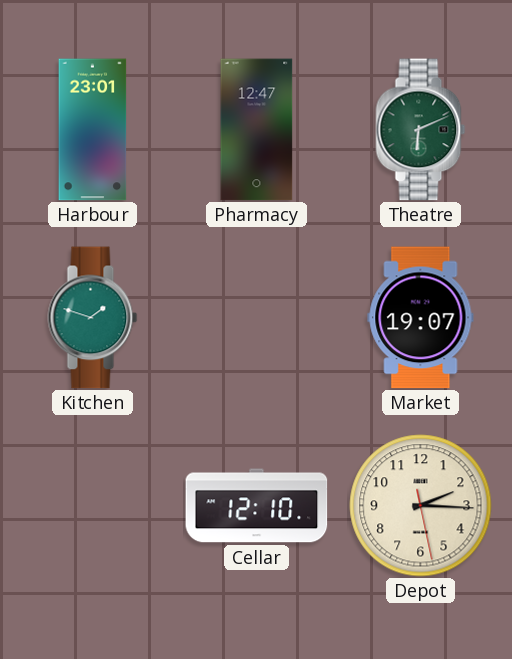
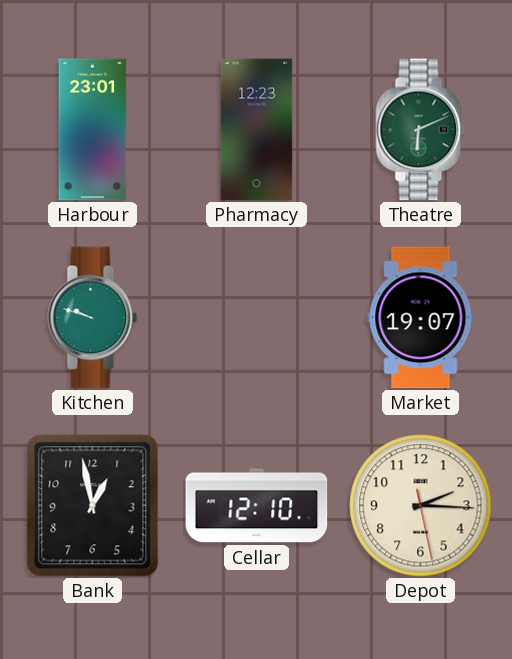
Pharmacy: 12:47 -> 12:23
Kitchen: 1:48 -> 9:48
Bank: none -> 12:58
